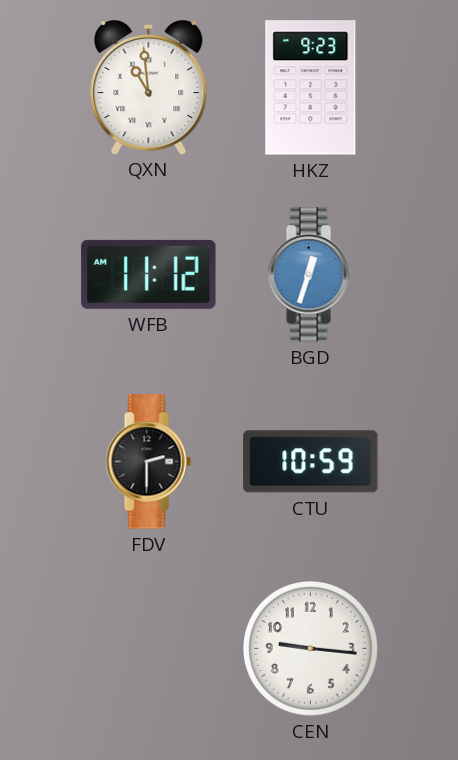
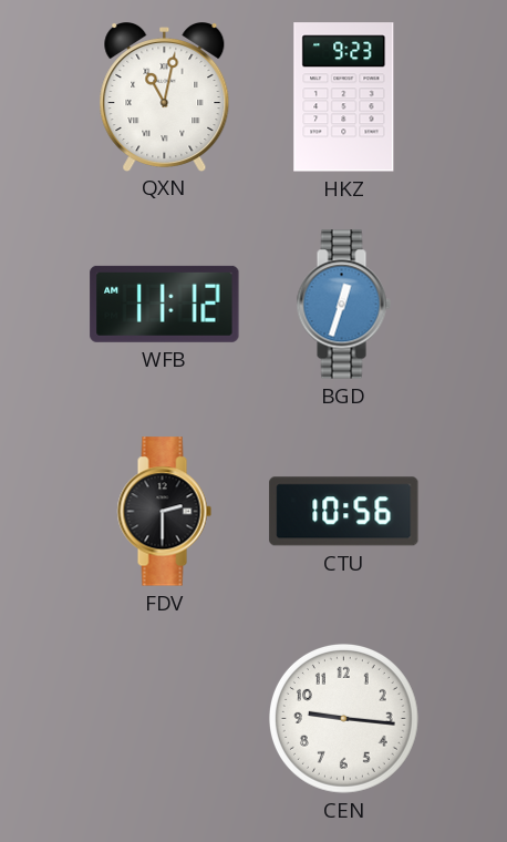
QXN: 10:59 -> 11:02
CTU: 10:59 -> 10:56
